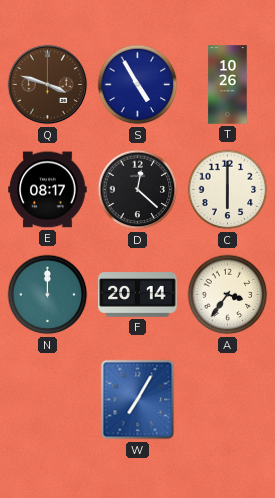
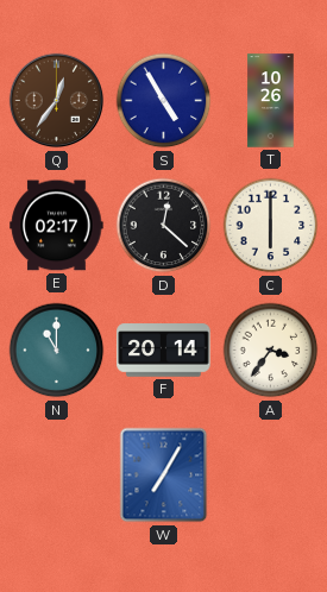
Q: 3:48 -> 12:36
E: 08:17 -> 02:17
N: 12:00 -> 11:00
